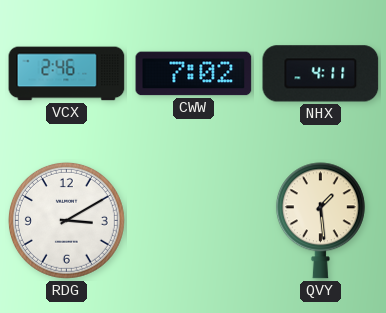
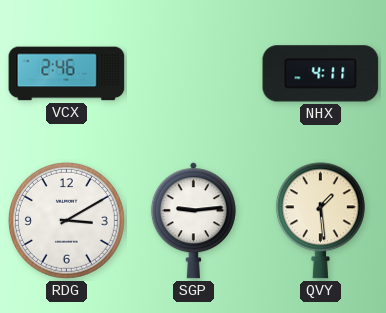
CWW: 7:02 -> none
SGP: none -> 9:14
